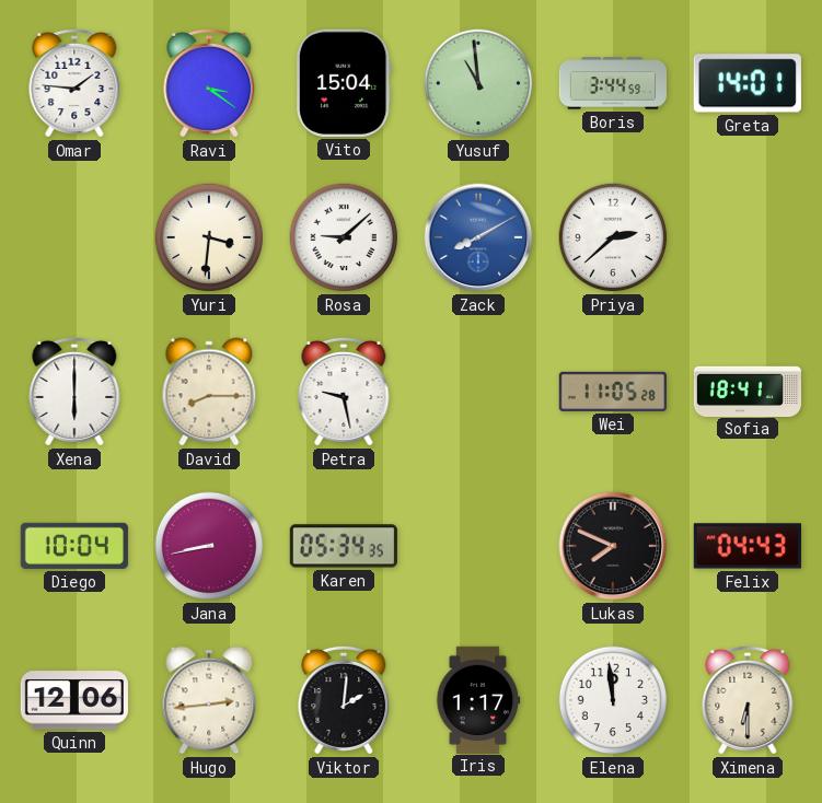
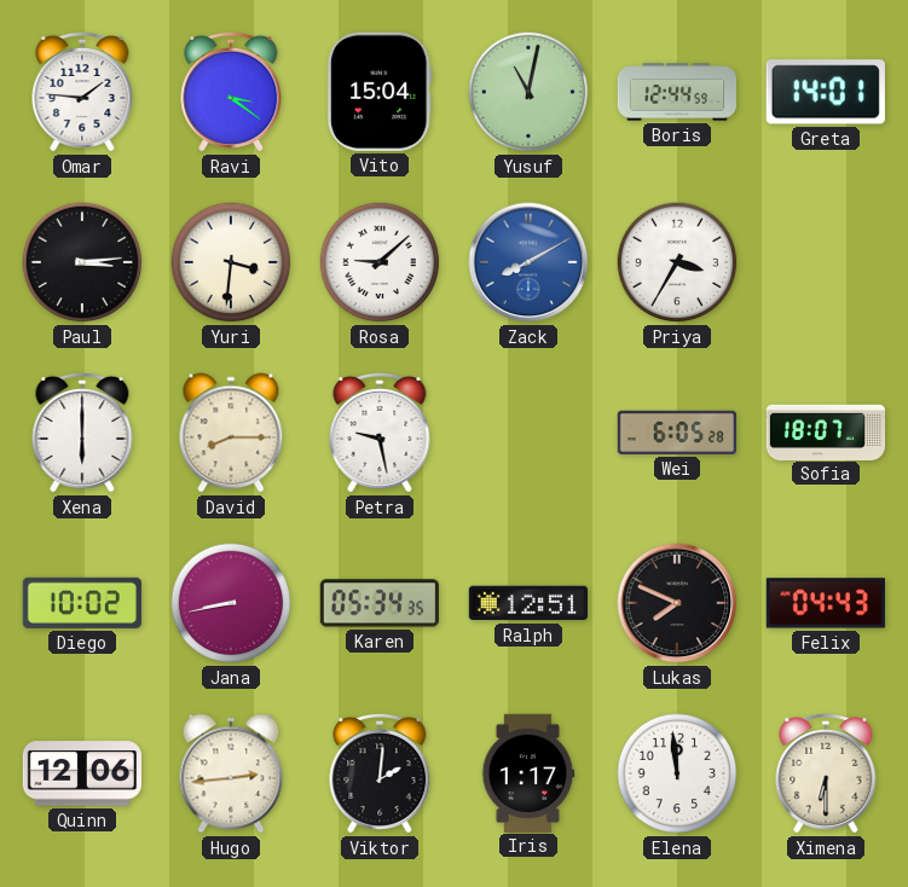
Yusuf: 10:59 -> 11:02
Boris: 3:44 -> 12:44
Paul: none -> 3:14
Priya: 2:38 -> 3:35
Wei: 11:05 -> 6:05
Sofia: 18:41 -> 18:07
Diego: 10:04 -> 10:02
Ralph: none -> 12:51
